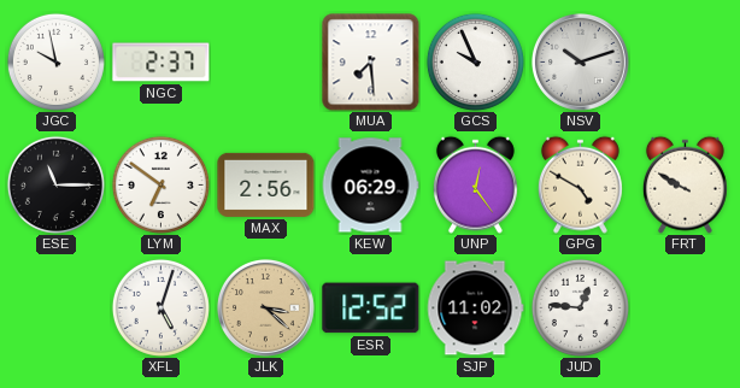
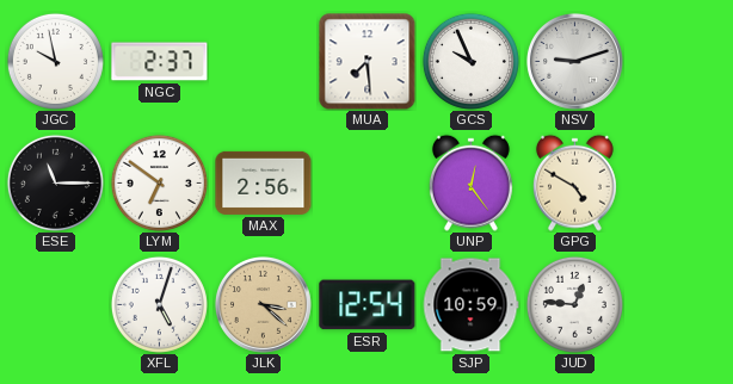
NSV: 10:12 -> 9:12
KEW: 06:29 -> none
FRT: 9:50 -> none
ESR: 12:52 -> 12:54
SJP: 11:02 -> 10:59
